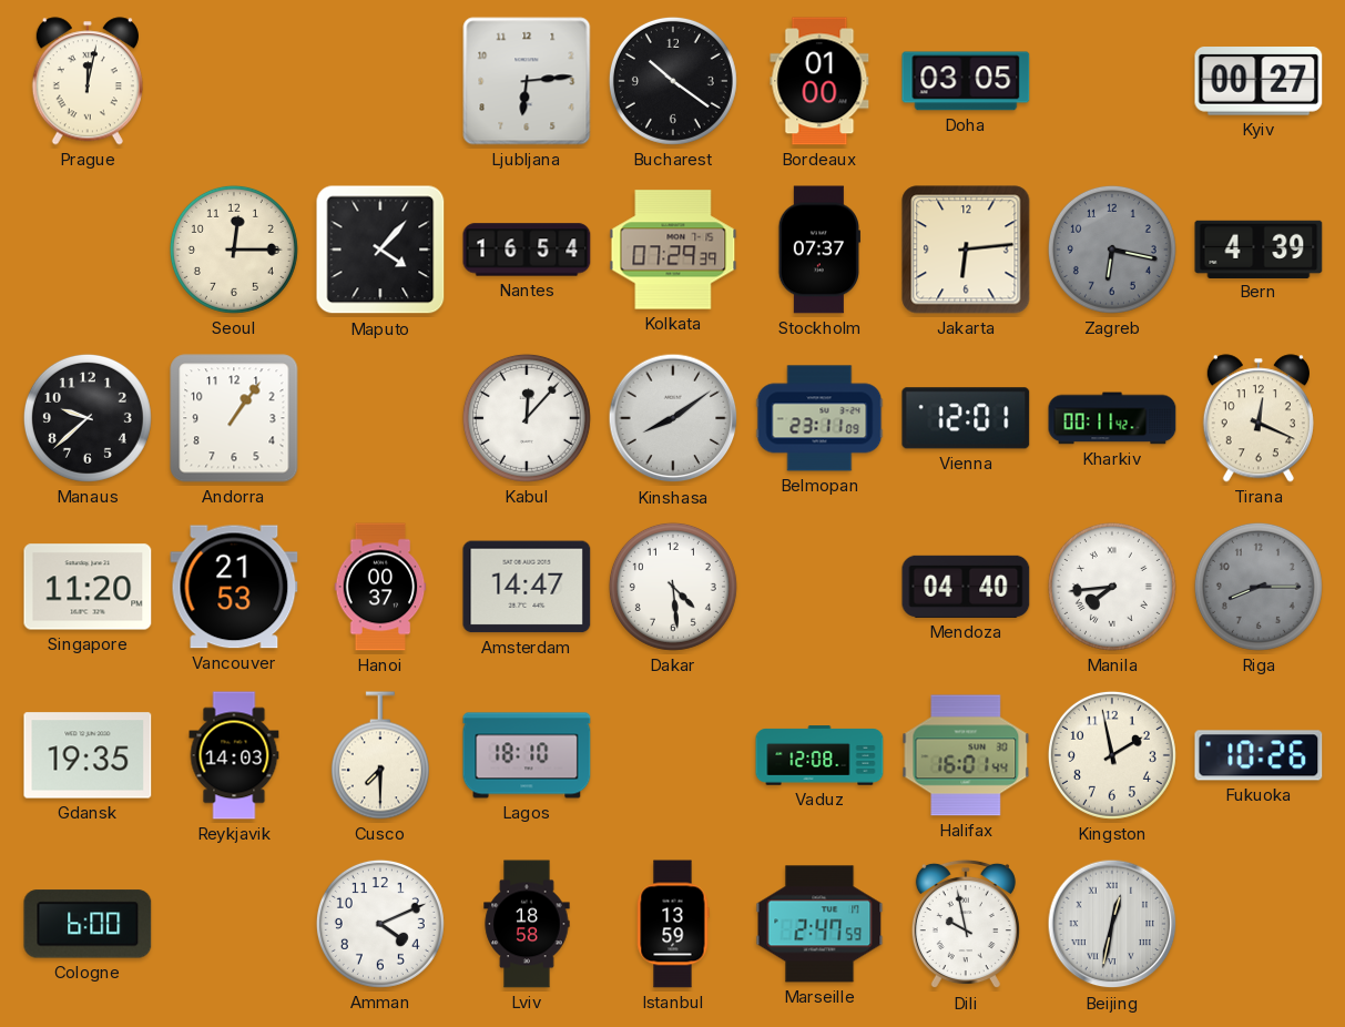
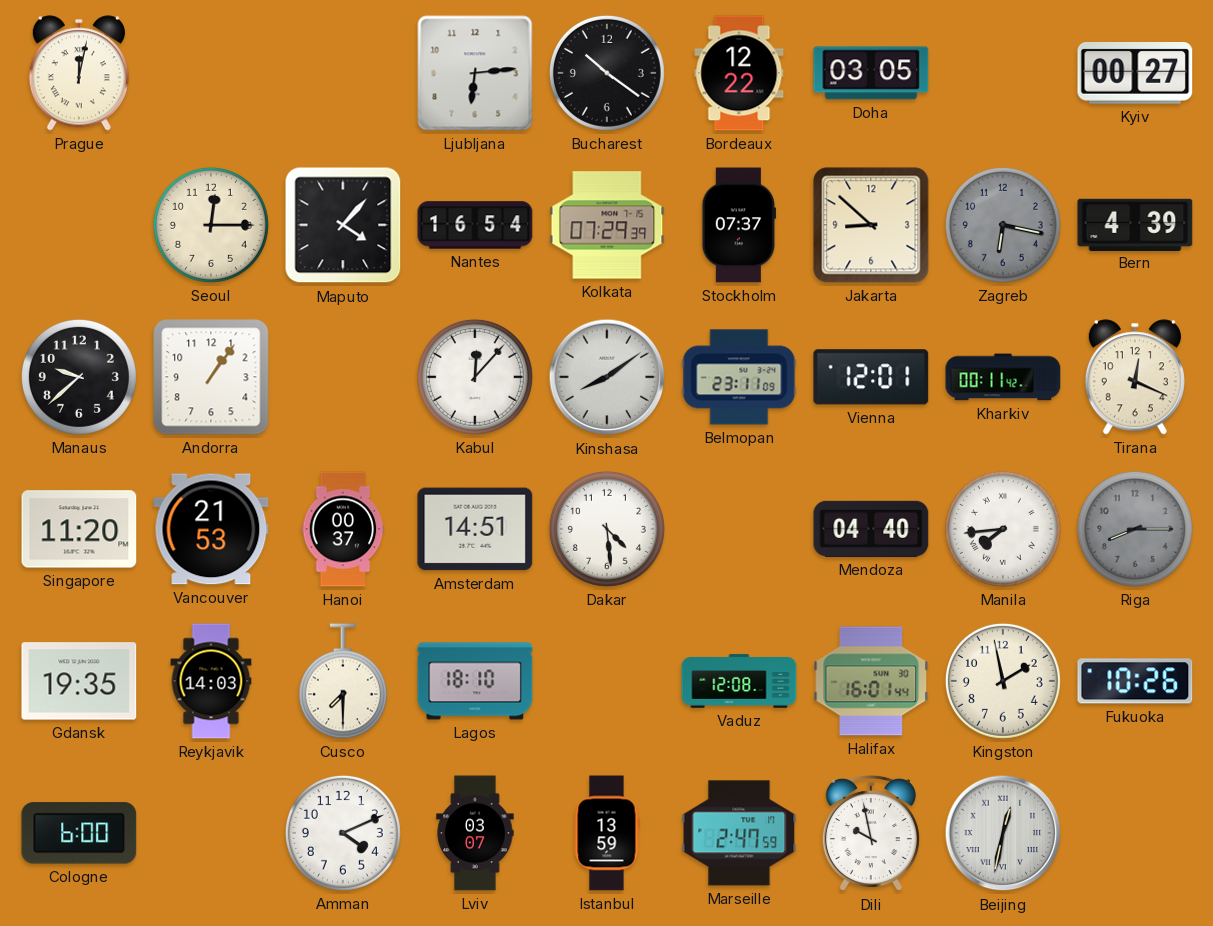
Bordeaux: 01:00 -> 12:22
Jakarta: 6:14 -> 8:52
Amsterdam: 14:47 -> 14:51
Lviv: 18:58 -> 03:07
